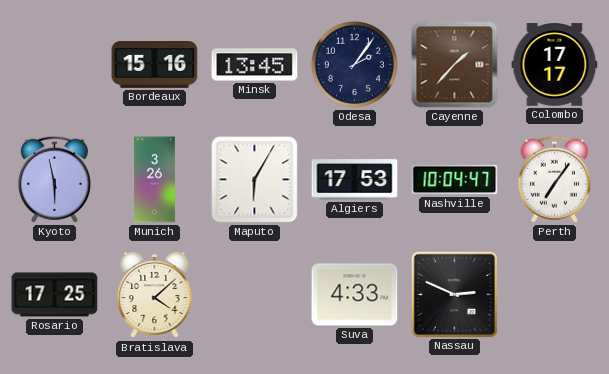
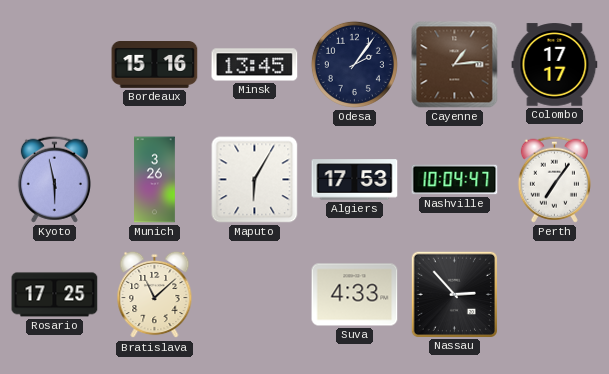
Cayenne: 1:37 -> 1:14
Bratislava: 4:08 -> 11:08
Nassau: 2:49 -> 2:53
